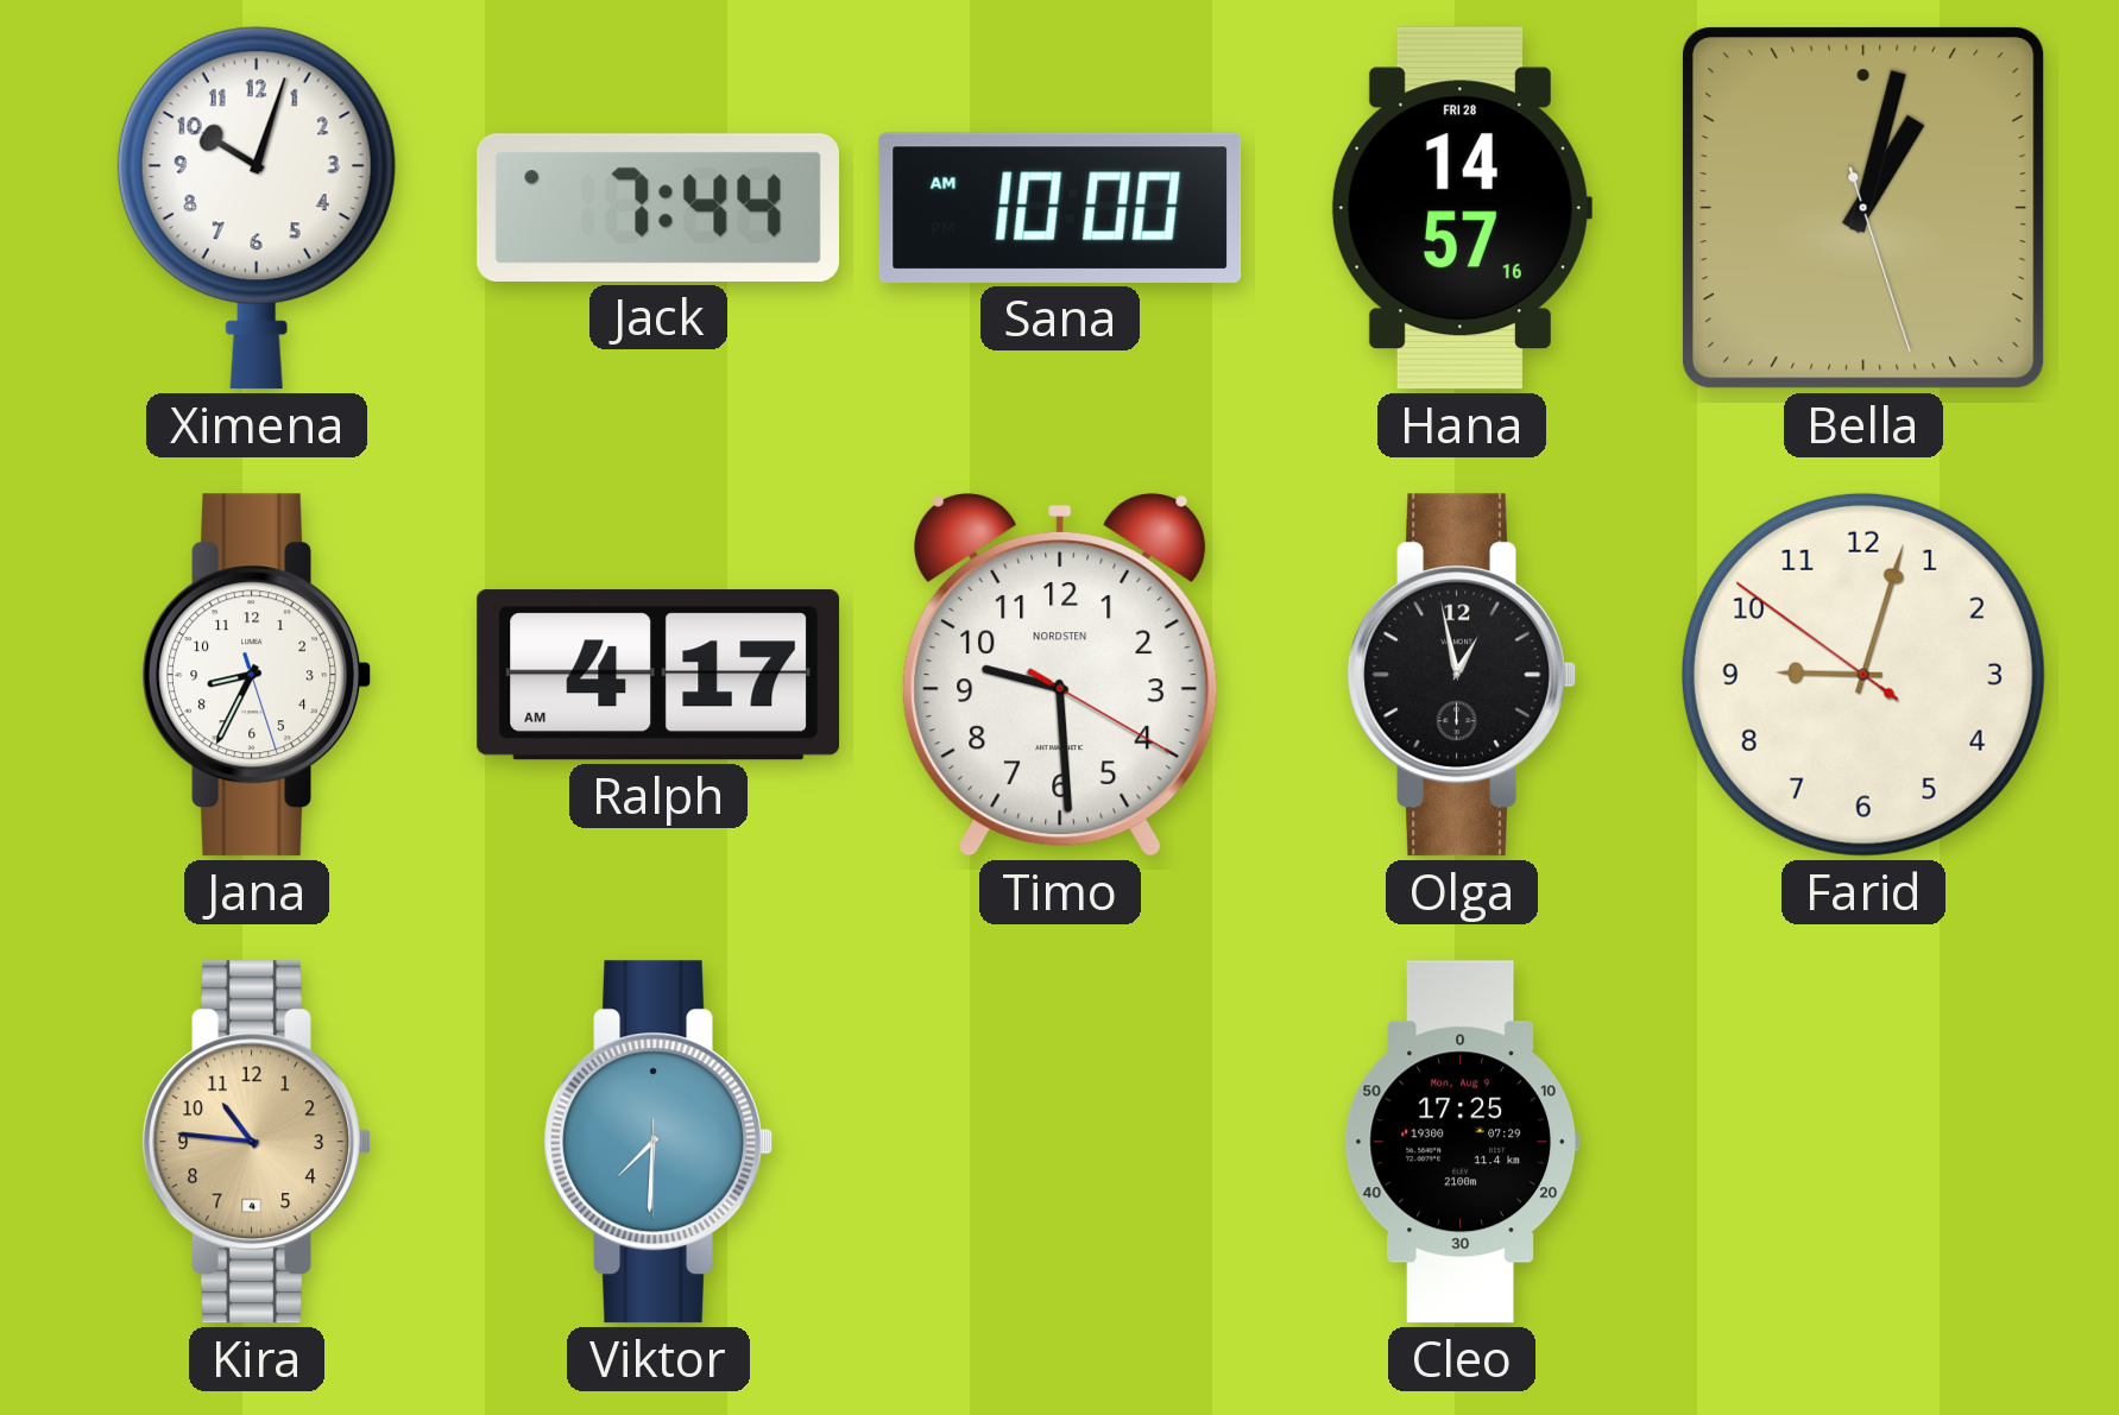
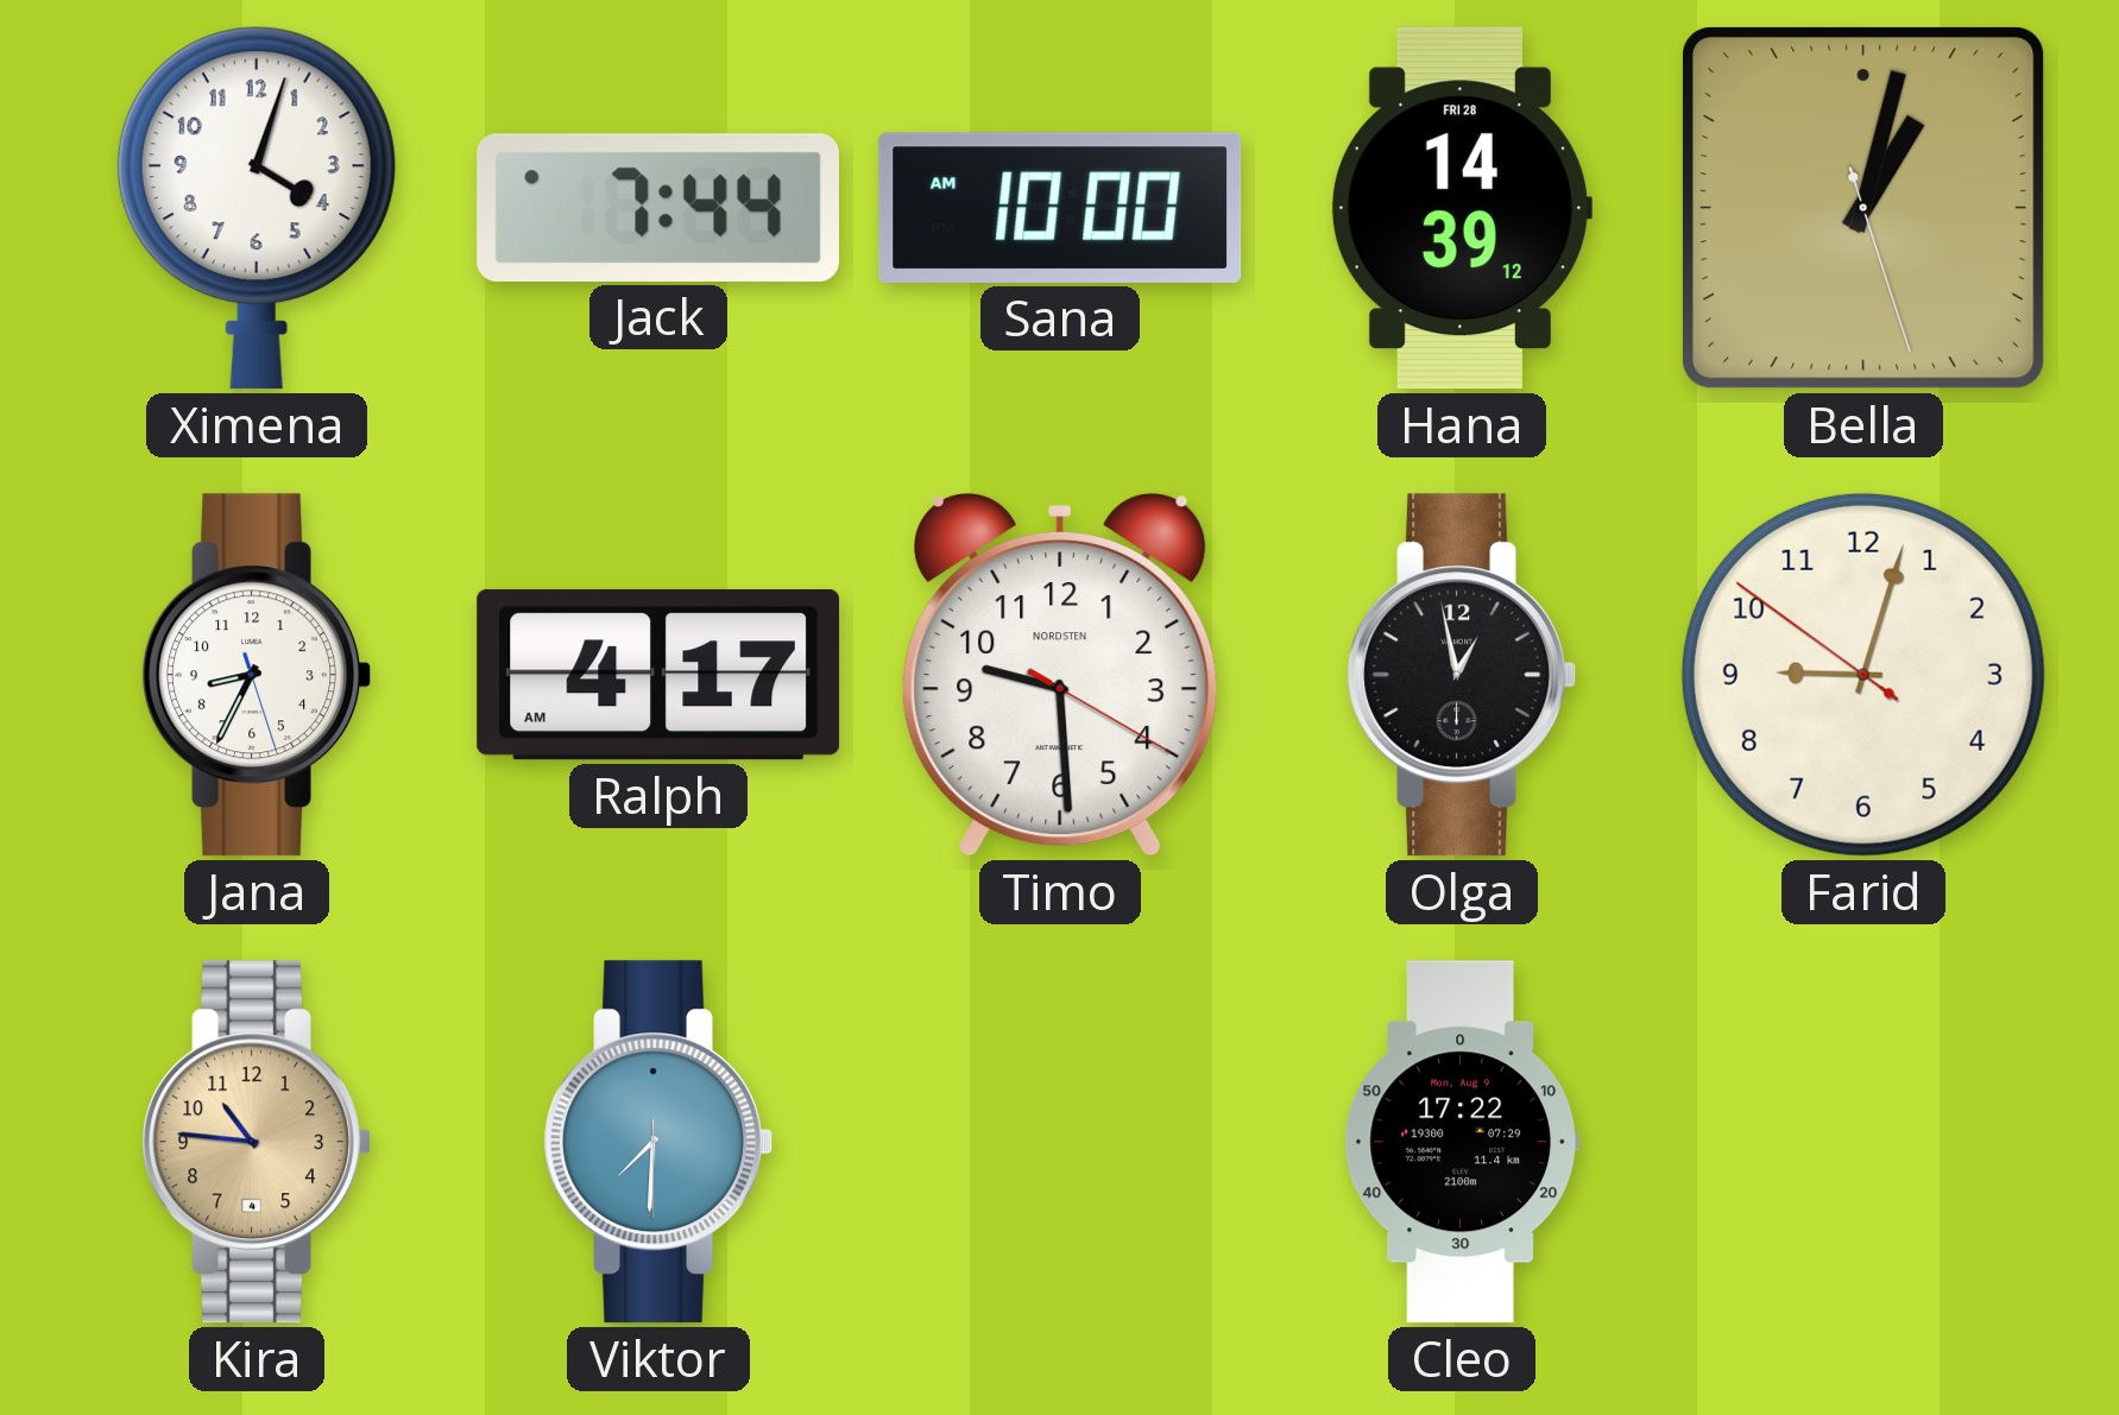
Ximena: 10:03 -> 4:03
Hana: 14:57 -> 14:39
Cleo: 17:25 -> 17:22
